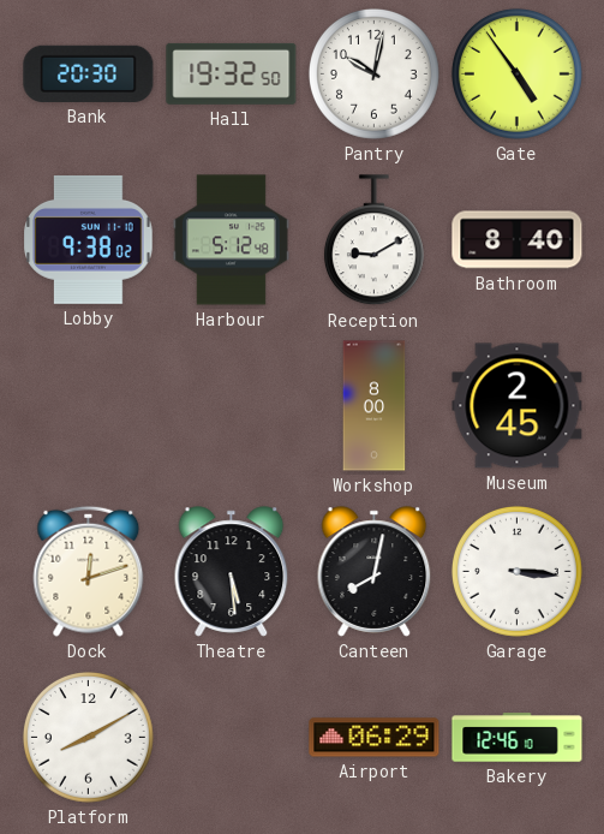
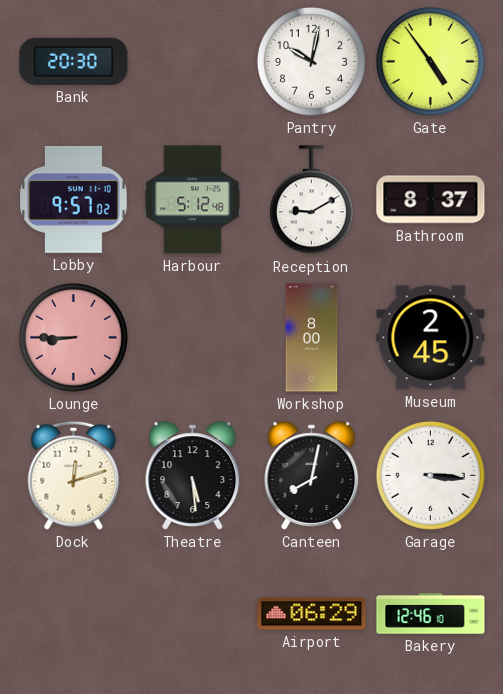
Hall: 19:32 -> none
Lobby: 9:38 -> 9:57
Bathroom: 8:40 -> 8:37
Lounge: none -> 8:45
Platform: 8:10 -> none
